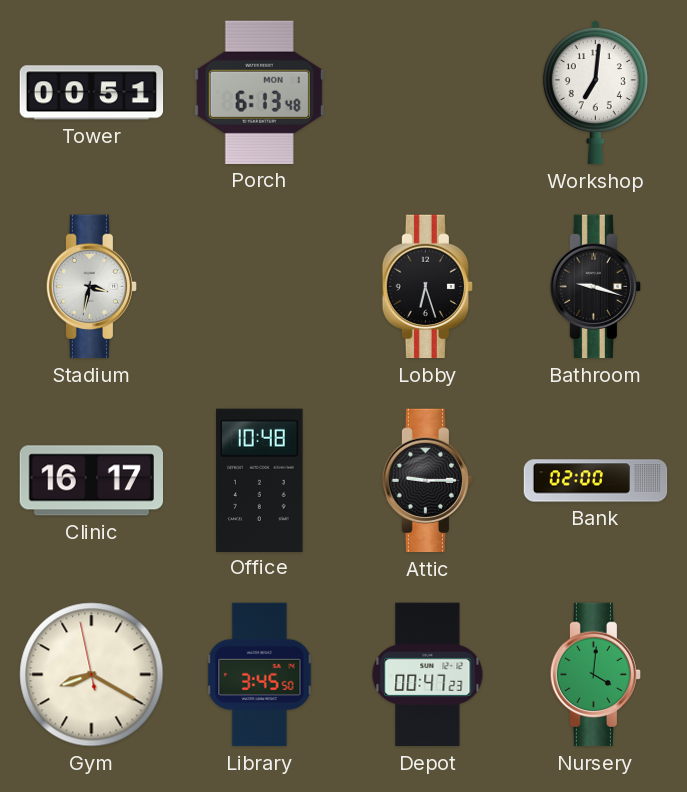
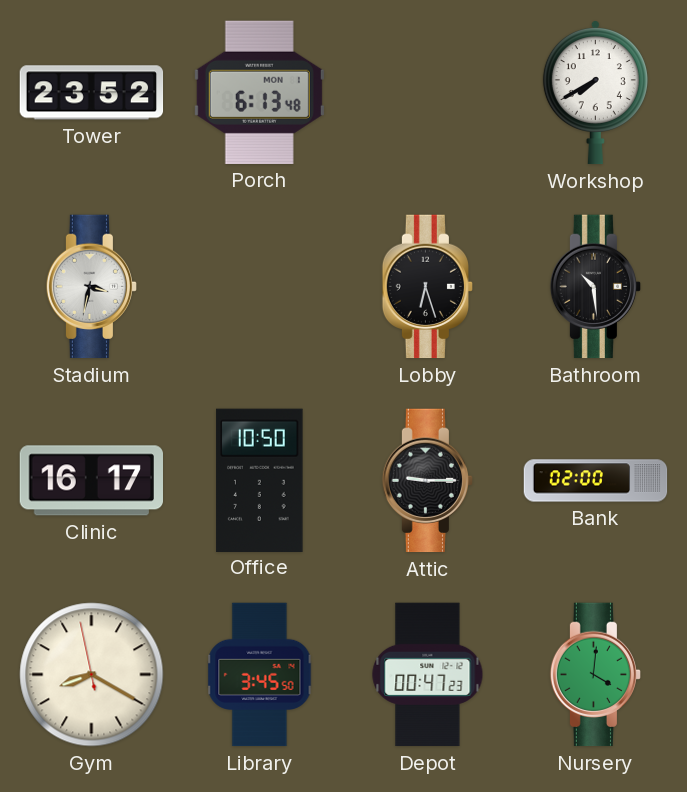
Tower: 00:51 -> 23:52
Workshop: 7:01 -> 7:40
Bathroom: 9:18 -> 10:29
Office: 10:48 -> 10:50
